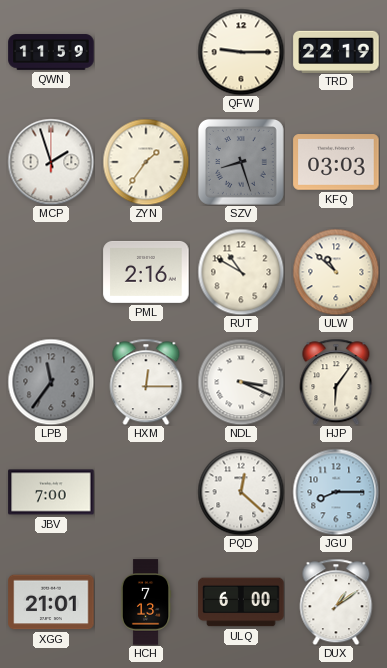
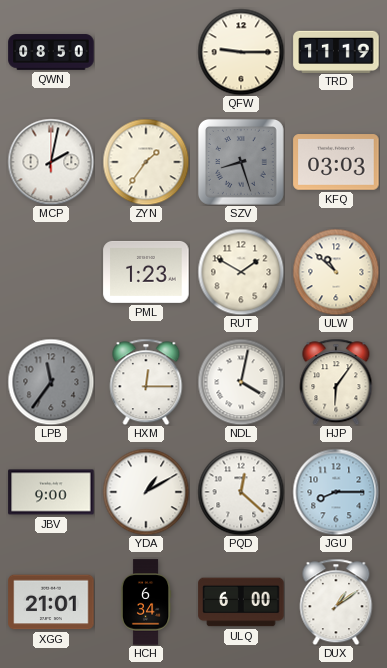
QWN: 11:59 -> 08:50
TRD: 22:19 -> 11:19
MCP: 1:57 -> 2:02
PML: 2:16 -> 1:23
RUT: 10:50 -> 1:50
NDL: 3:19 -> 4:02
JBV: 7:00 -> 9:00
YDA: none -> 1:10
HCH: 7:13 -> 6:34
